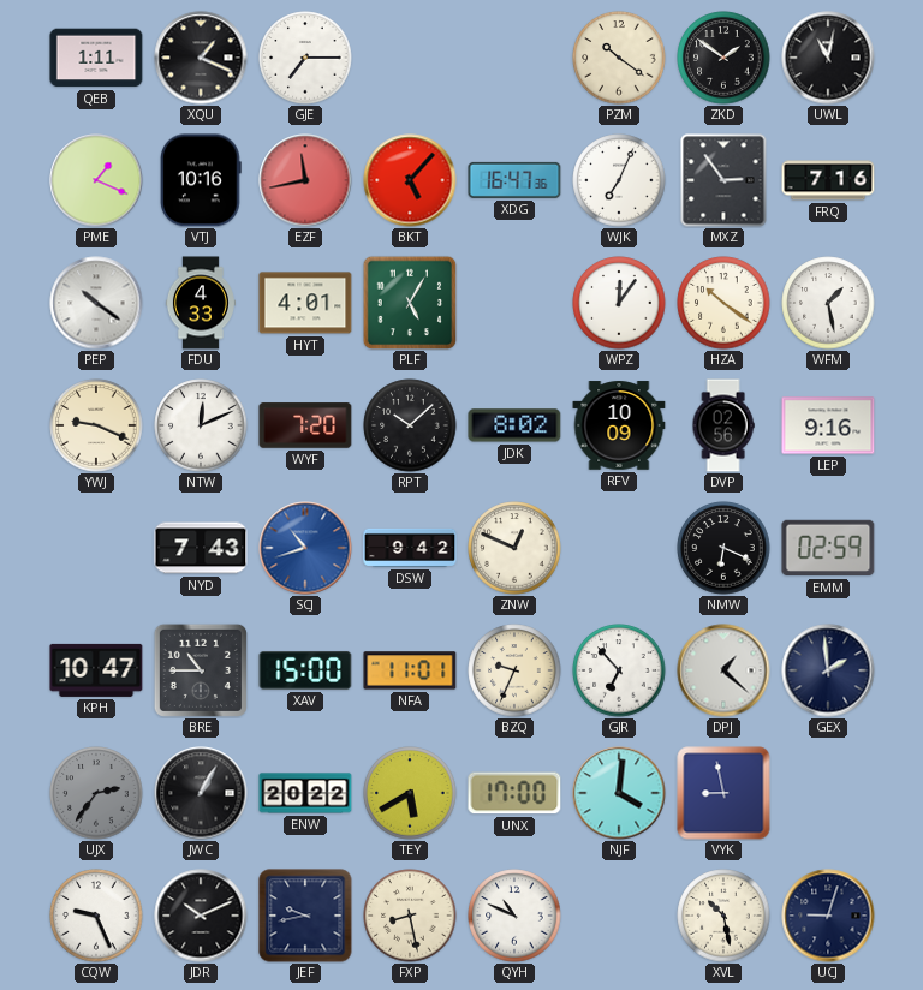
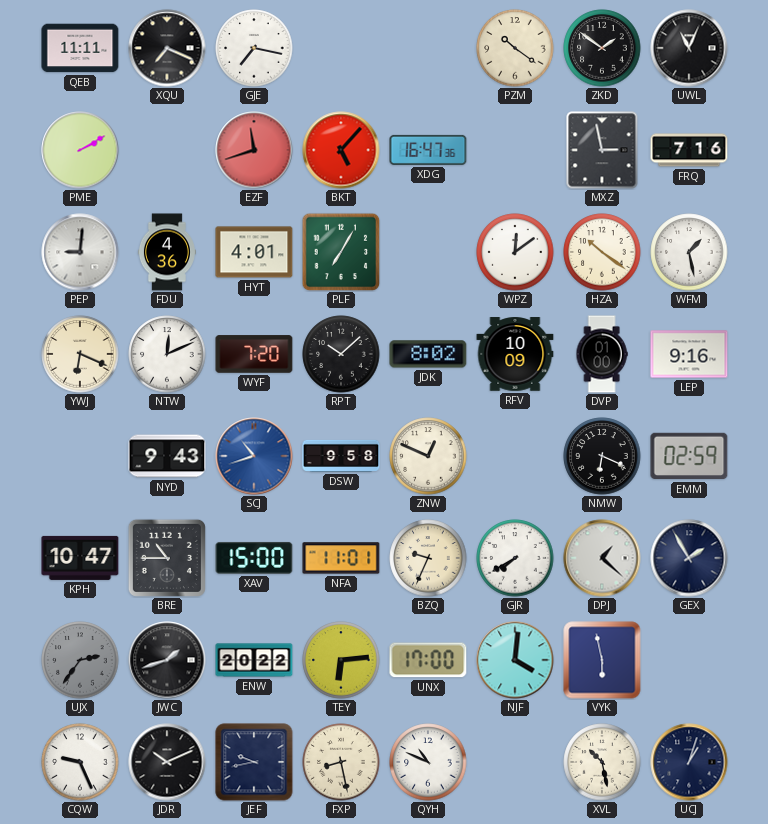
QEB: 1:11 -> 11:11
XQU: 1:19 -> 7:19
GJE: 7:15 -> 7:17
UWL: 11:02 -> 11:04
PME: 1:19 -> 2:10
VTJ: 10:16 -> none
EZF: 11:43 -> 11:42
WJK: 7:04 -> none
MXZ: 2:54 -> 2:58
PEP: 10:21 -> 9:01
FDU: 4:33 -> 4:36
PLF: 5:05 -> 7:05
WPZ: 12:06 -> 12:09
YWJ: 9:19 -> 6:19
DVP: 02:56 -> 01:00
NYD: 7:43 -> 9:43
DSW: 9:42 -> 9:58
GJR: 6:53 -> 7:40
GEX: 1:59 -> 1:55
JWC: 1:05 -> 1:42
TEY: 5:40 -> 6:14
VYK: 8:58 -> 5:58
UCJ: 9:03 -> 1:03
